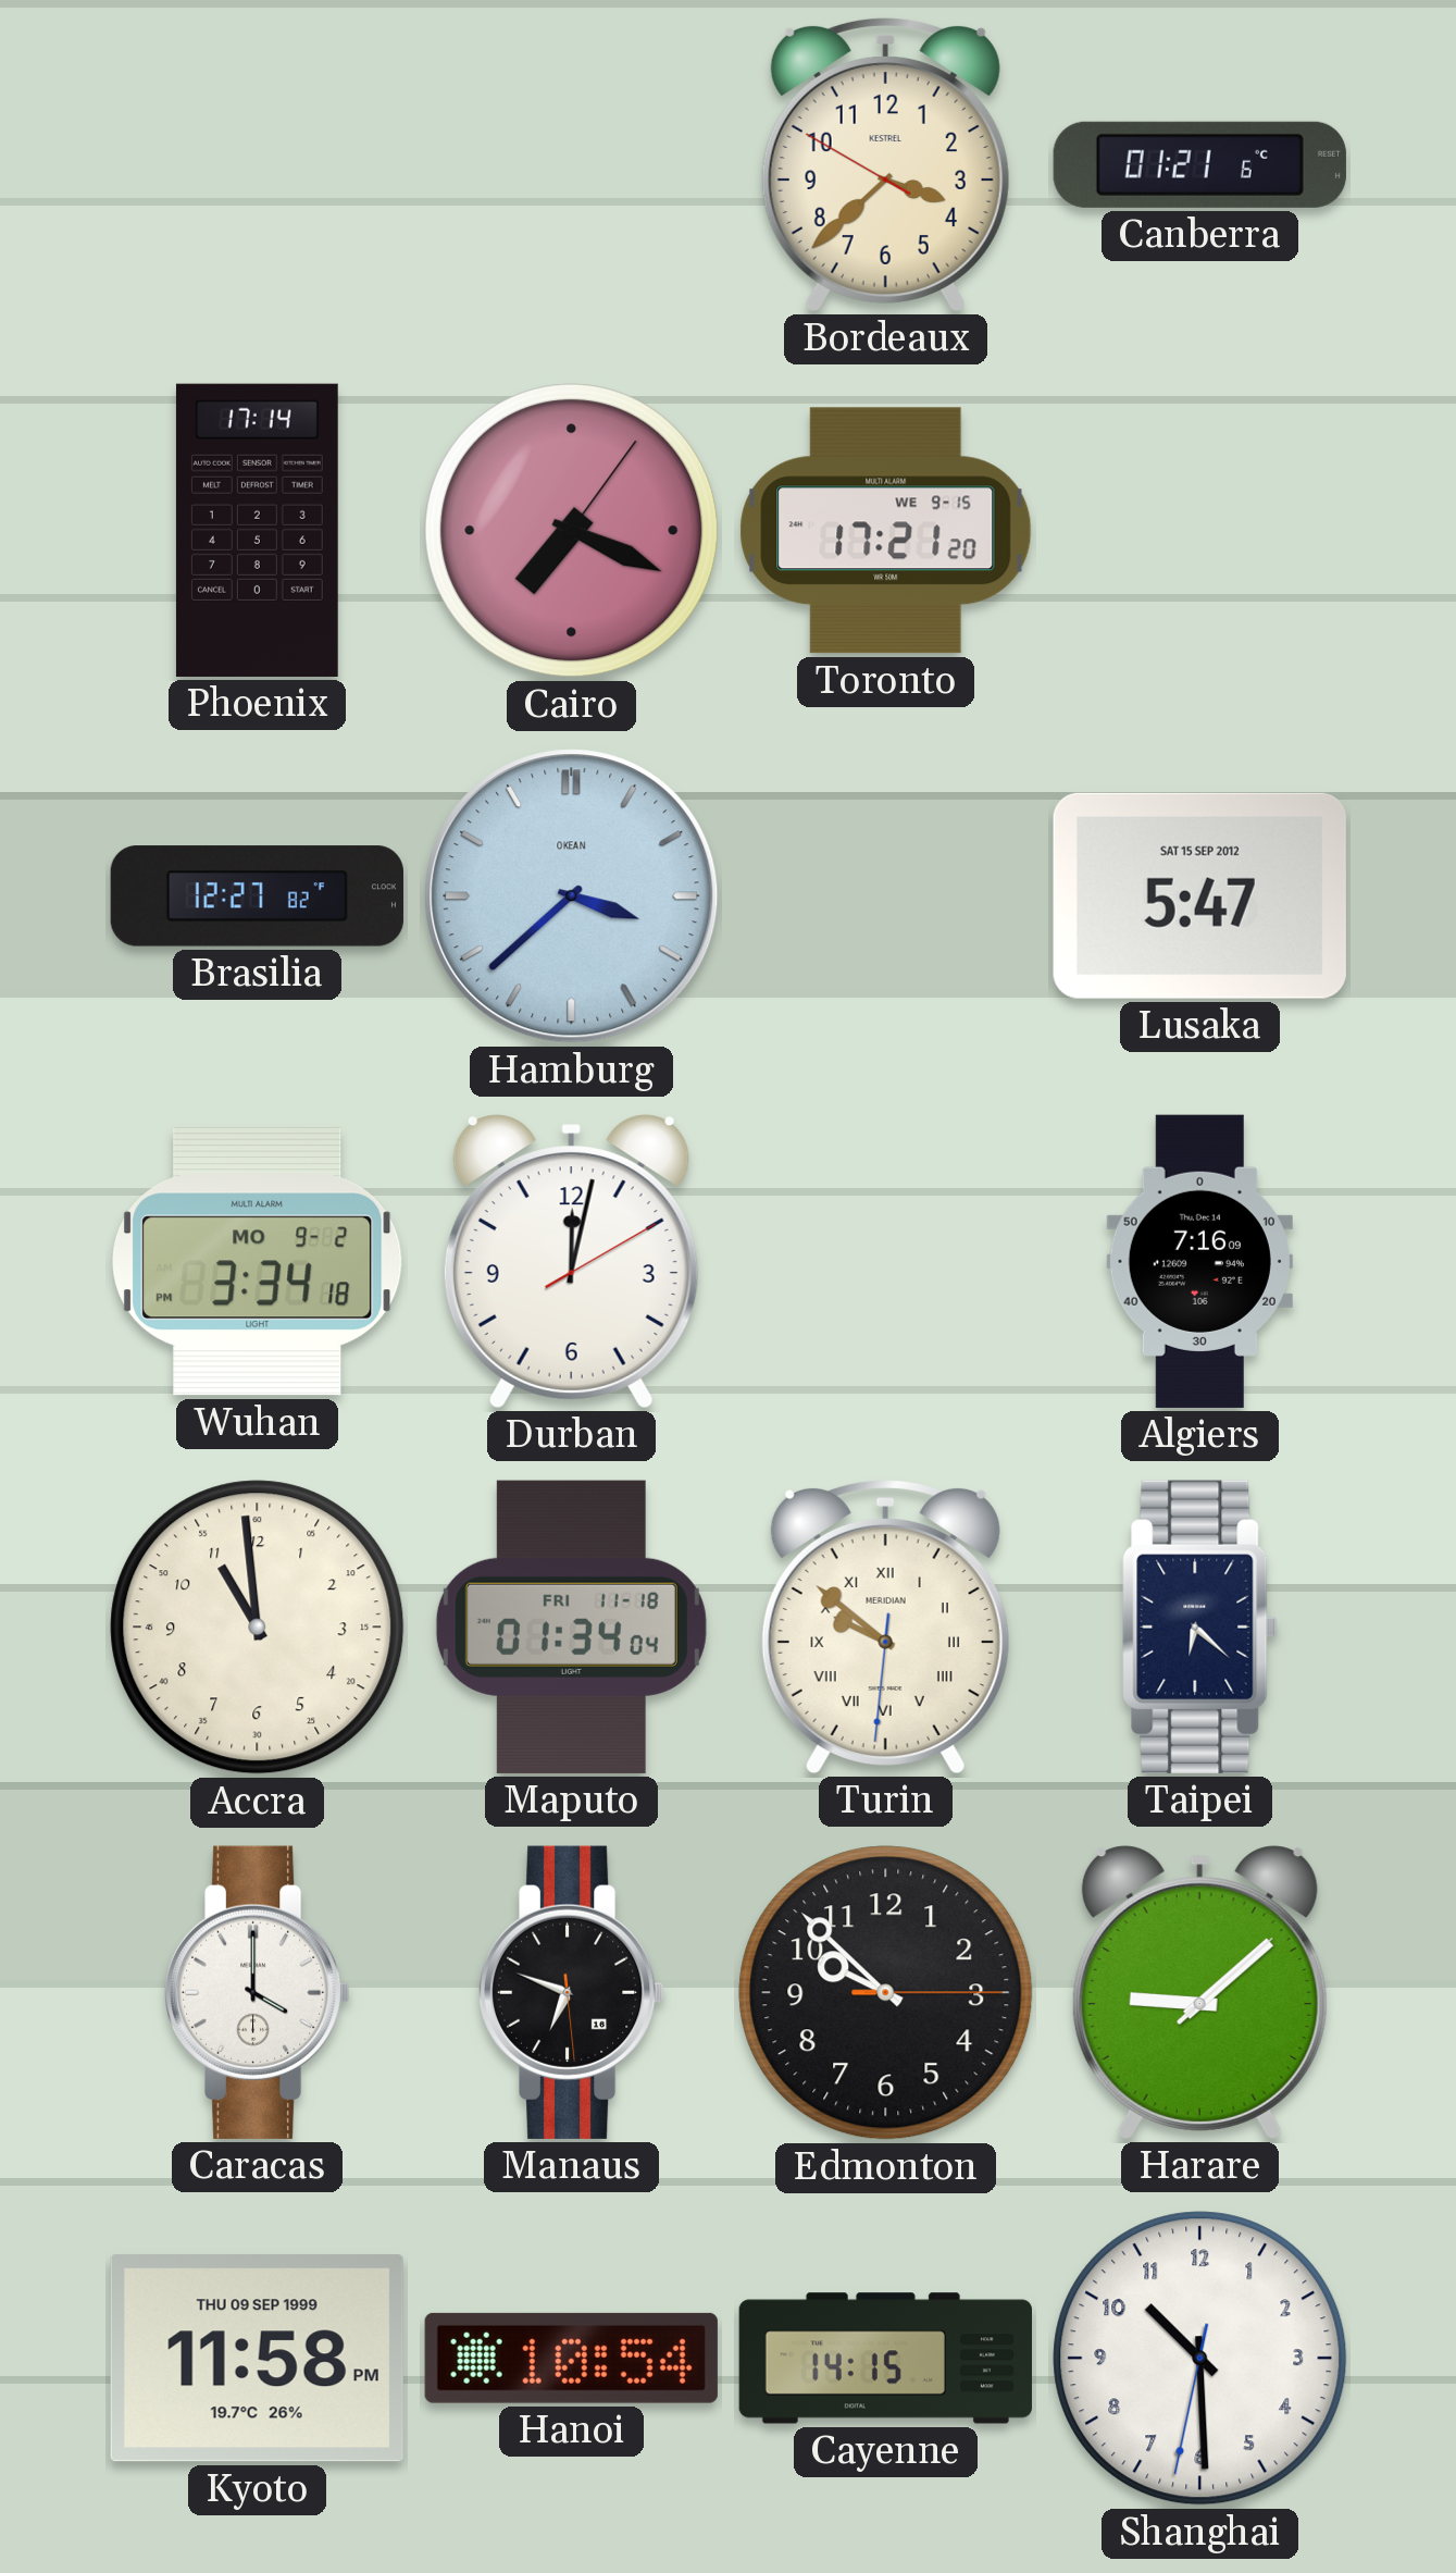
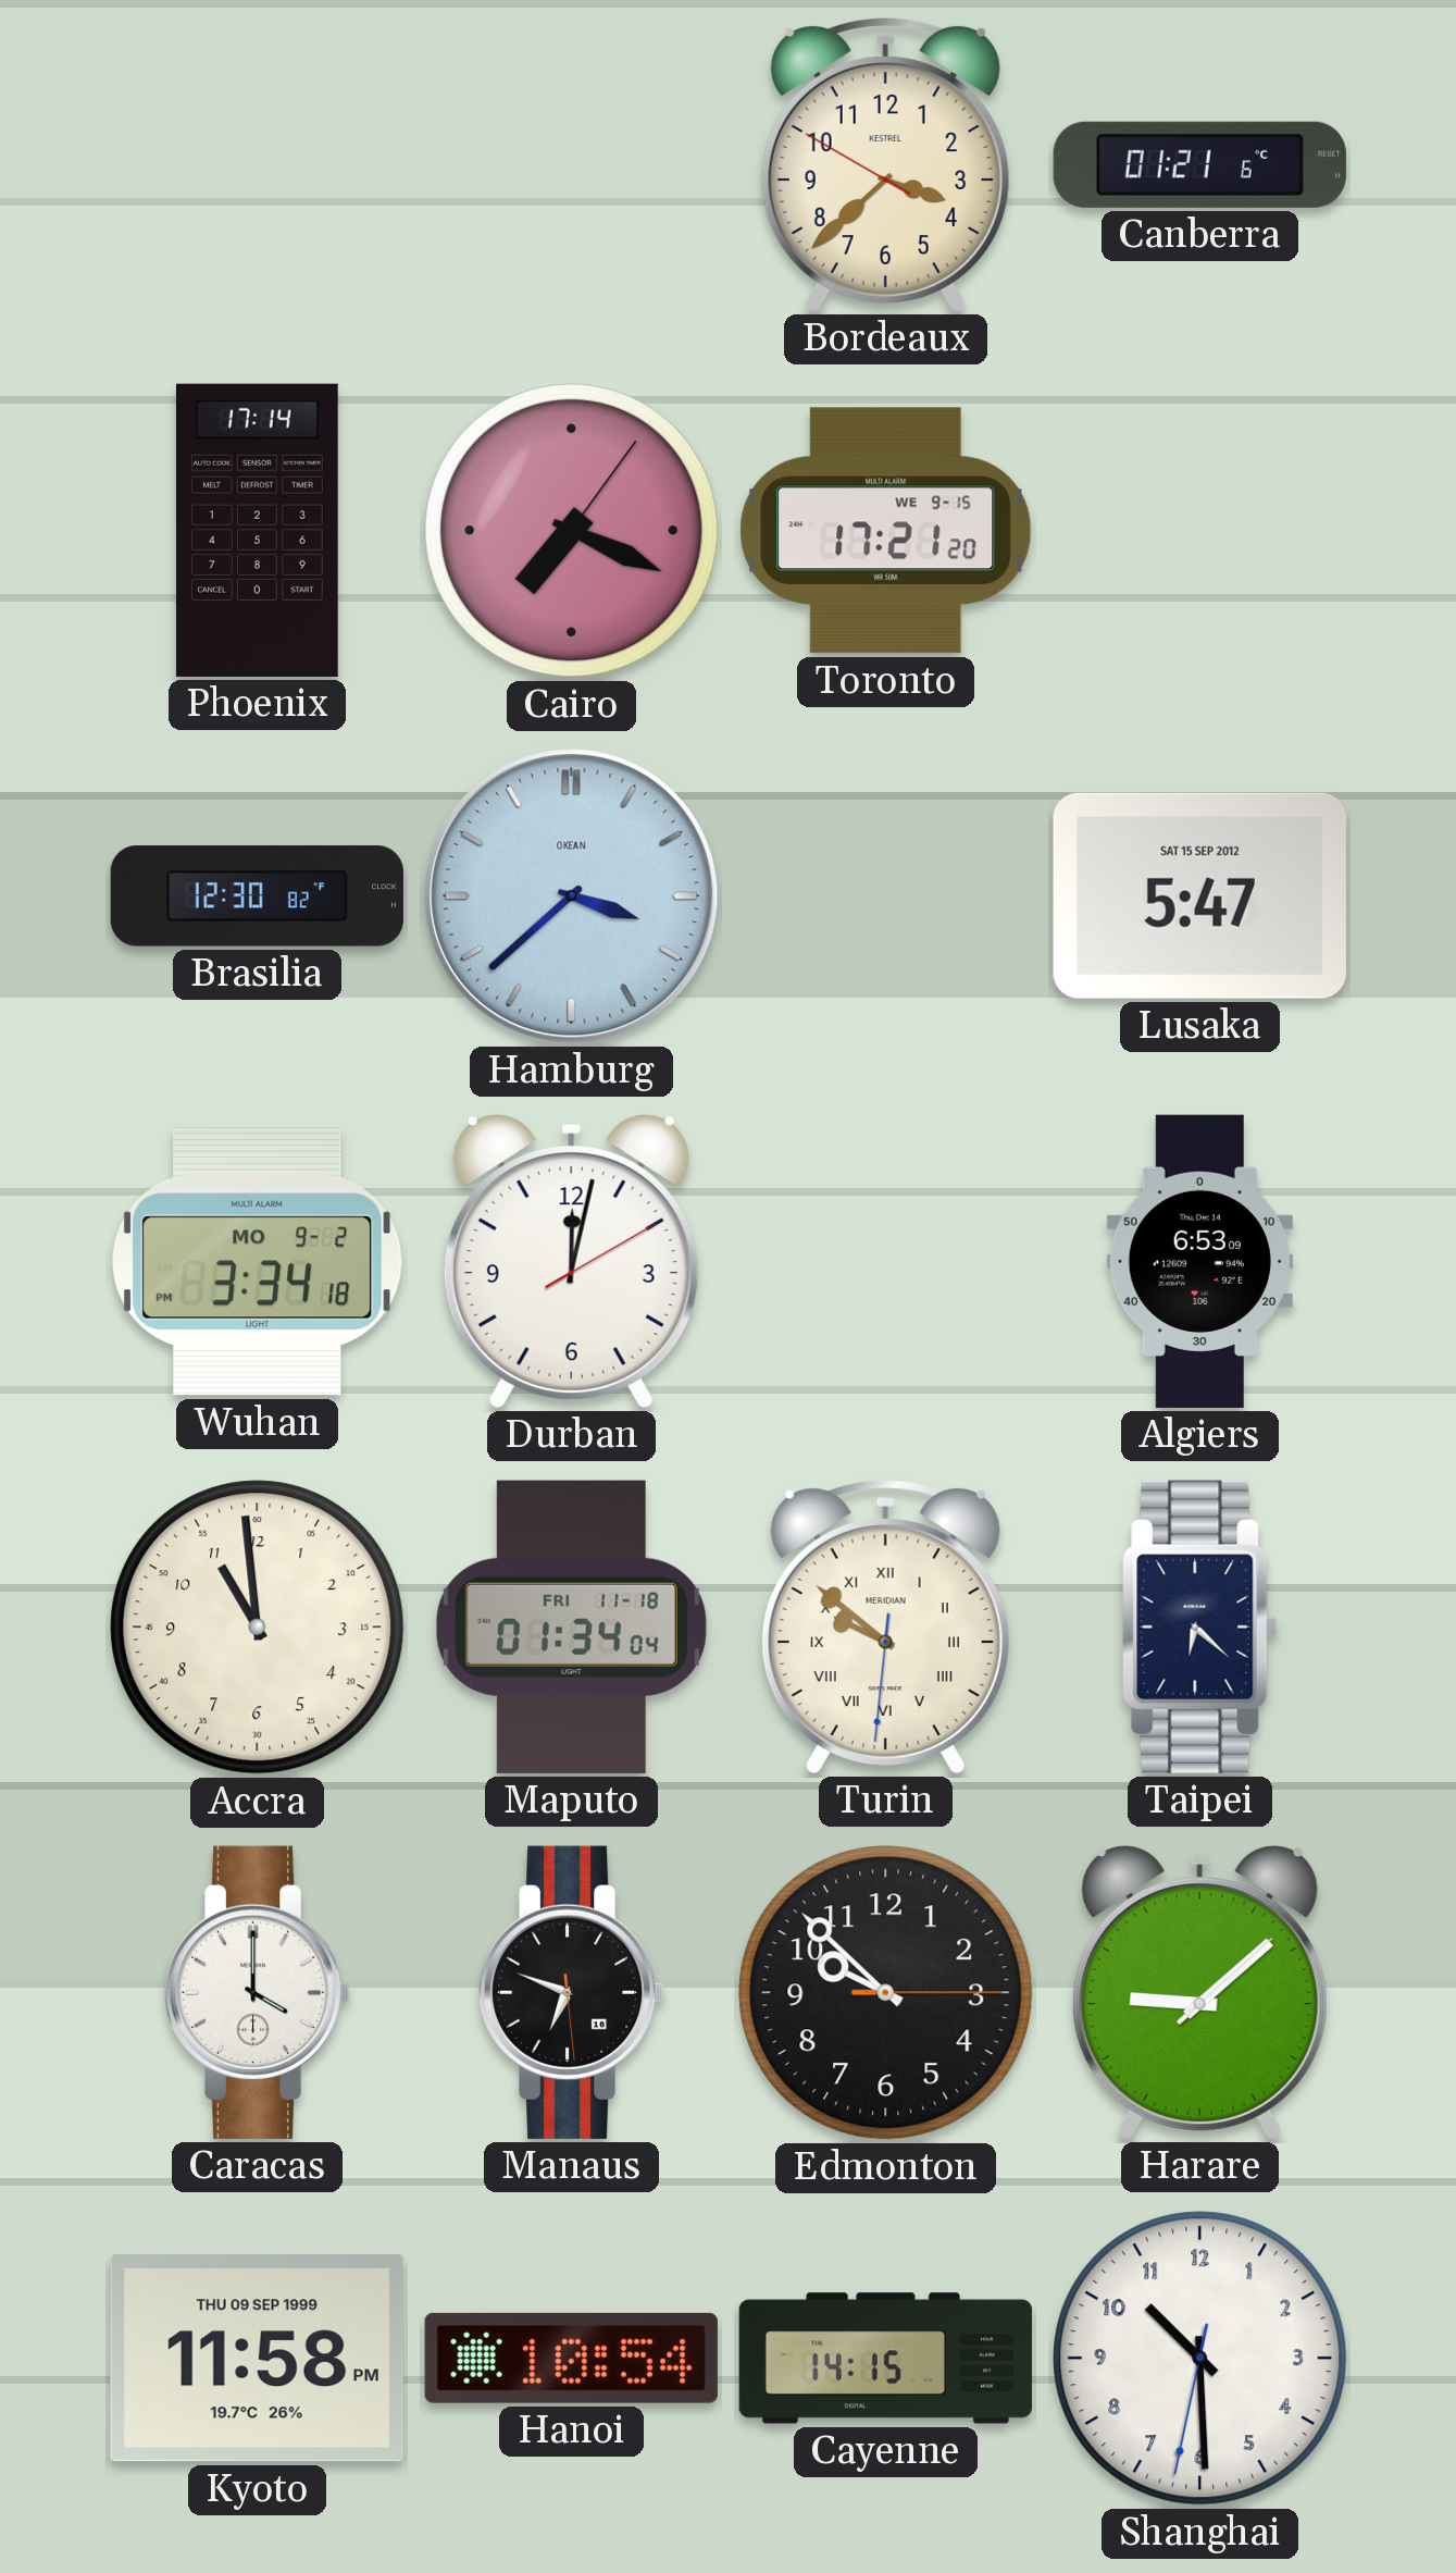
Brasilia: 12:27 -> 12:30
Algiers: 7:16 -> 6:53
